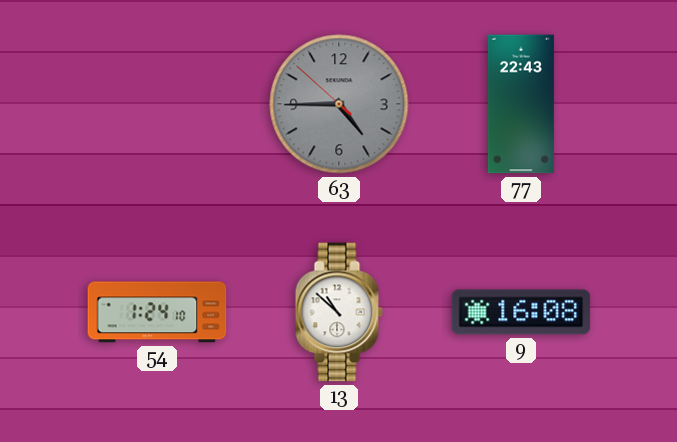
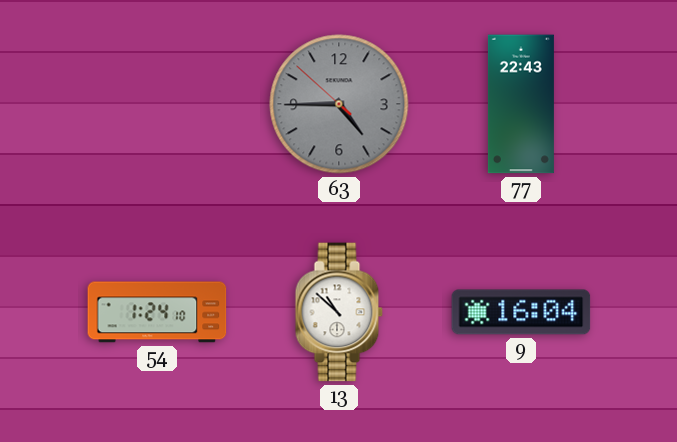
9: 16:08 -> 16:04
